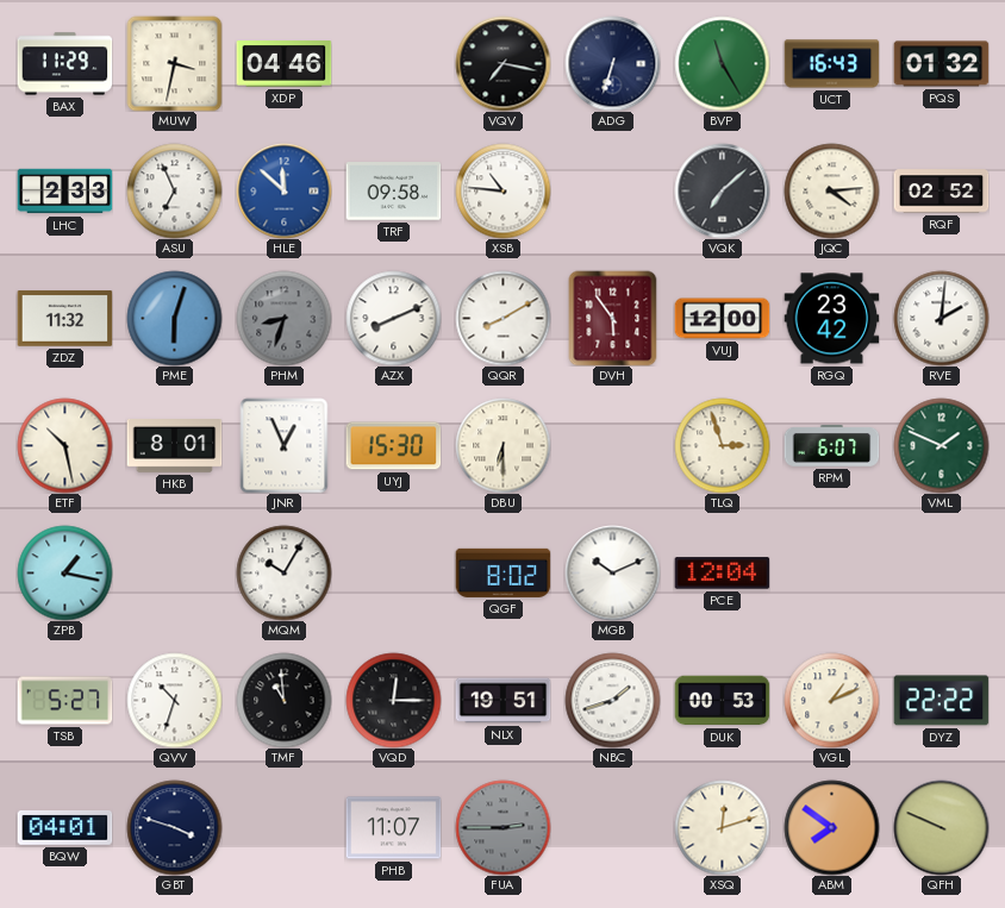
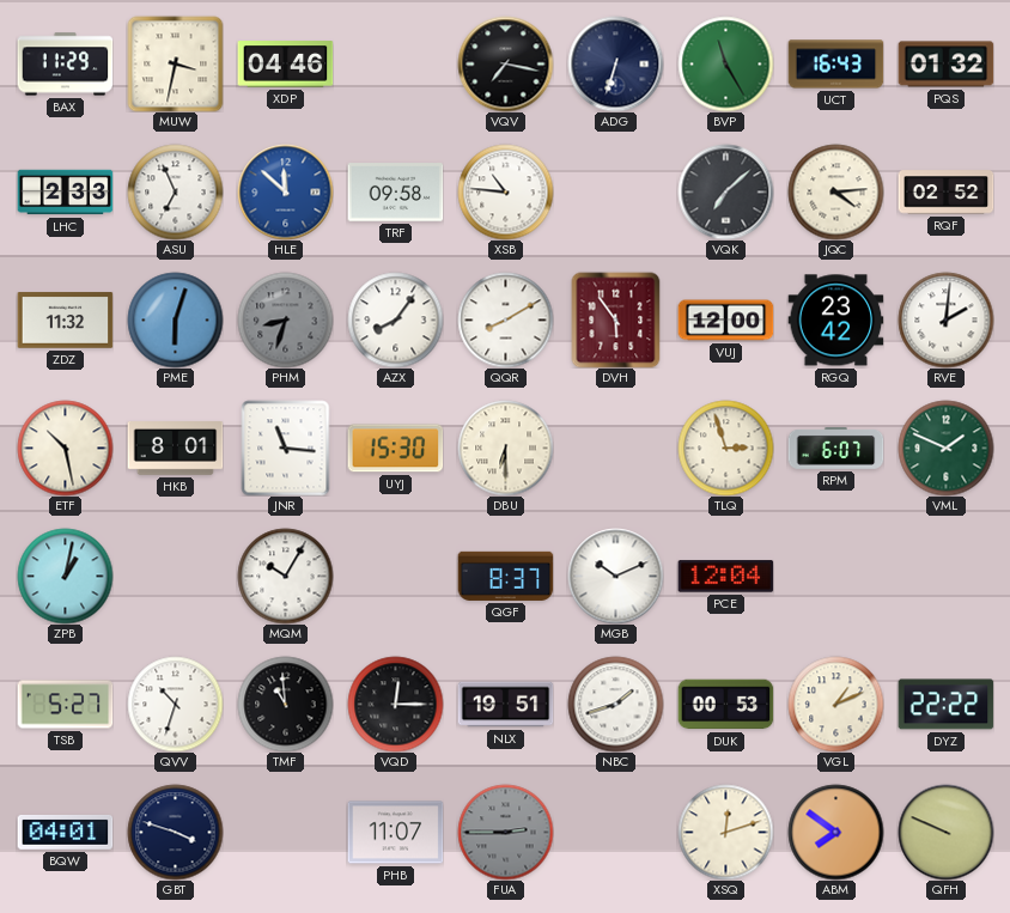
AZX: 8:11 -> 8:06
JNR: 12:56 -> 11:16
ZPB: 1:17 -> 1:02
QGF: 8:02 -> 8:37
